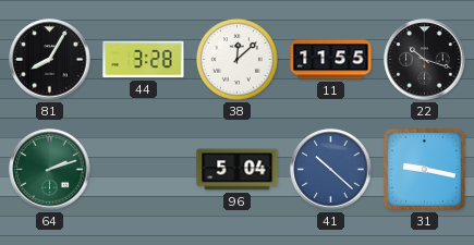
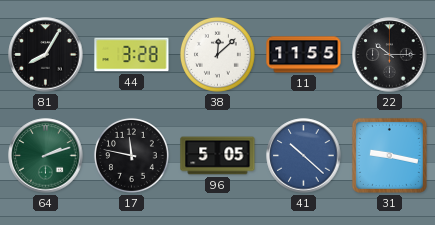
22: 10:18 -> 10:15
17: none -> 11:47
96: 5:04 -> 5:05
